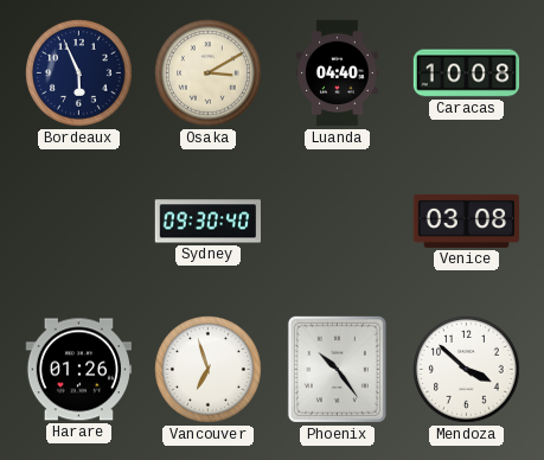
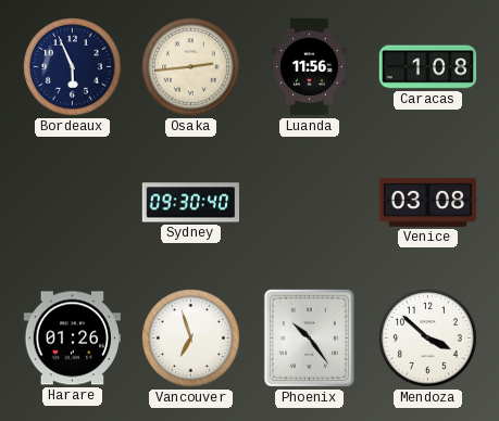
Osaka: 3:10 -> 2:44
Luanda: 04:40 -> 11:56
Caracas: 10:08 -> 1:08
